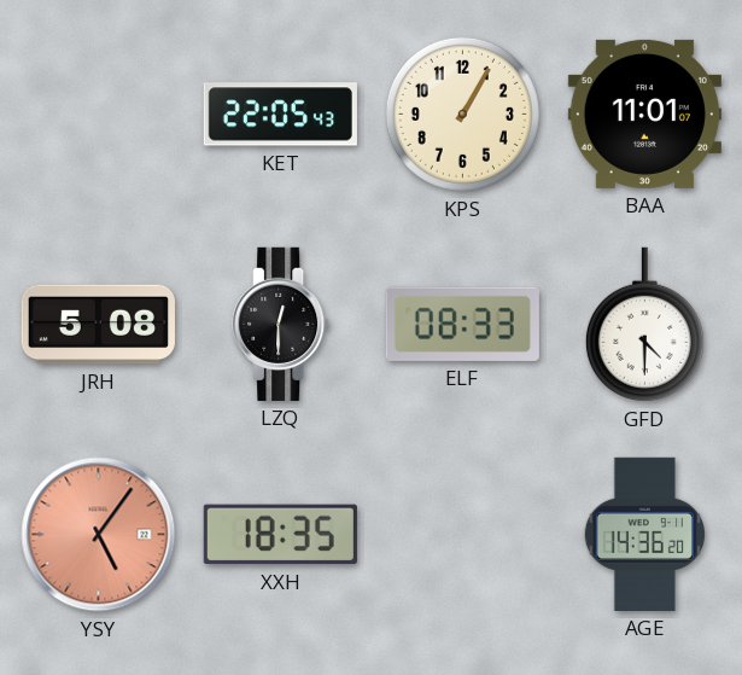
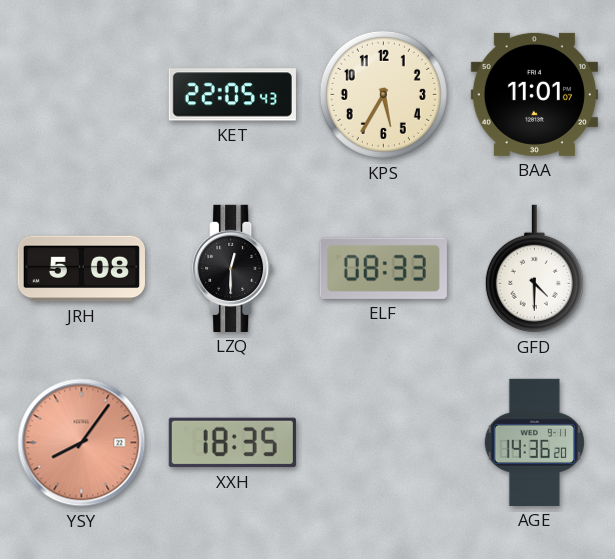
KPS: 1:05 -> 5:35
YSY: 5:06 -> 8:06
